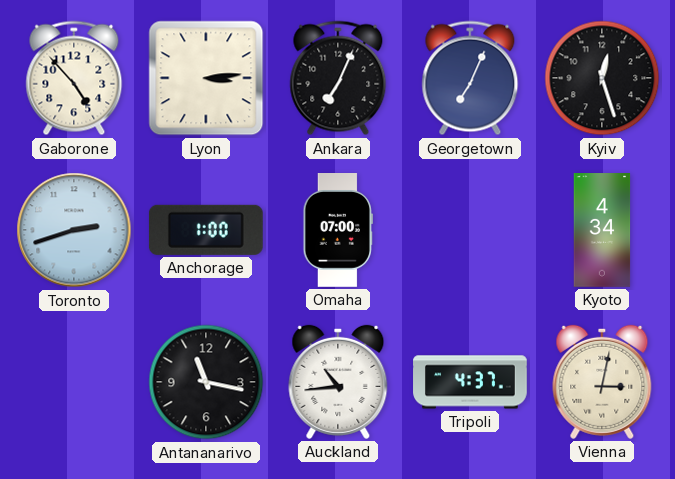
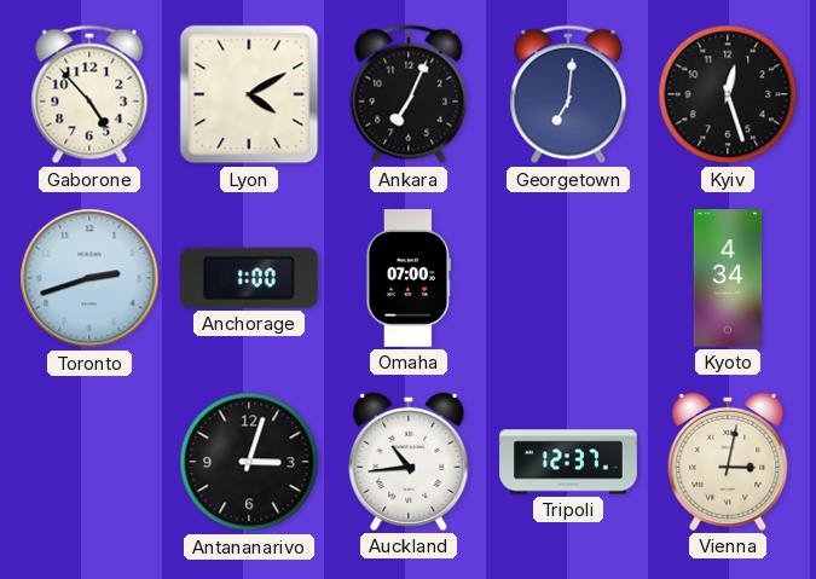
Lyon: 3:14 -> 4:10
Georgetown: 7:04 -> 7:01
Antananarivo: 11:17 -> 3:03
Tripoli: 4:37 -> 12:37
